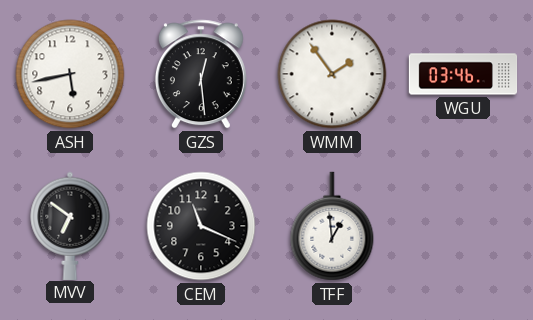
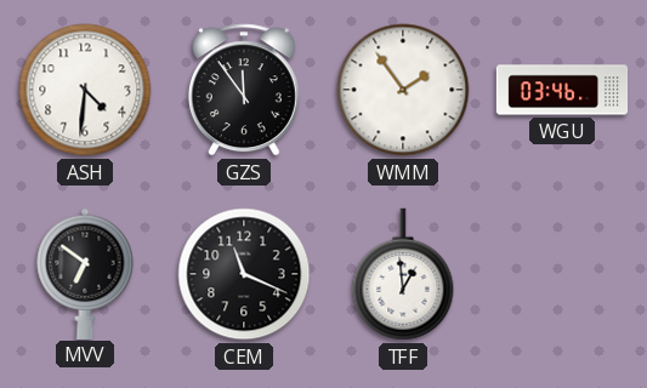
ASH: 5:43 -> 4:31
GZS: 12:29 -> 11:54
